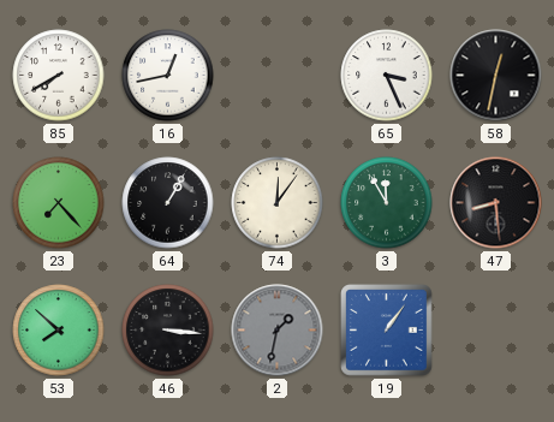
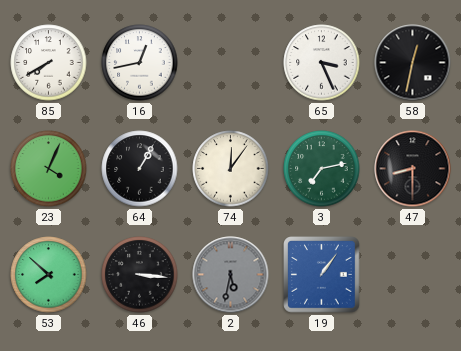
23: 7:23 -> 4:04
3: 11:55 -> 7:13
47: 8:29 -> 8:30
2: 1:32 -> 5:32
